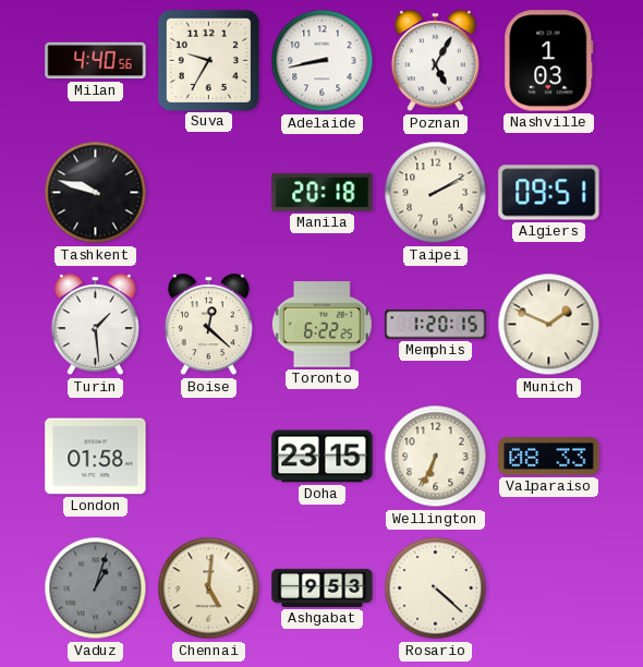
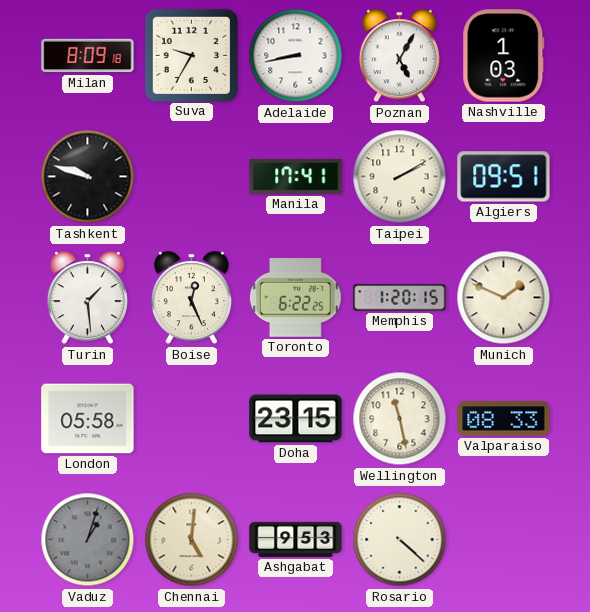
Milan: 4:40 -> 8:09
Manila: 20:18 -> 17:41
Boise: 12:22 -> 12:26
London: 01:58 -> 05:58
Wellington: 6:34 -> 11:28
